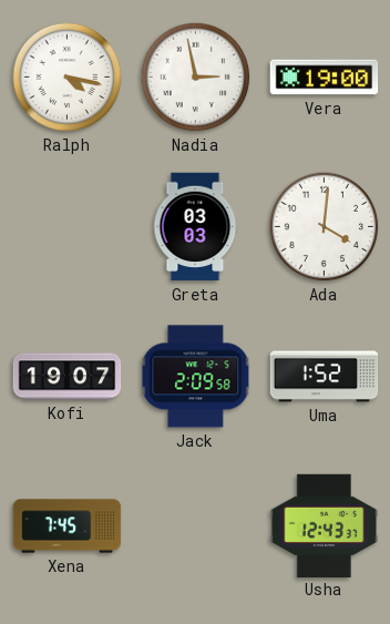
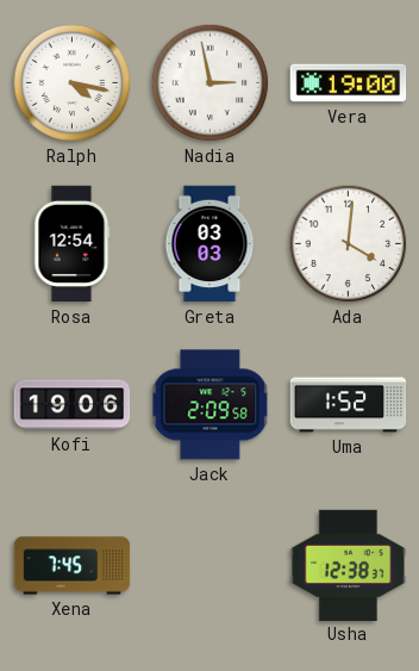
Rosa: none -> 12:54
Kofi: 19:07 -> 19:06
Usha: 12:43 -> 12:38
